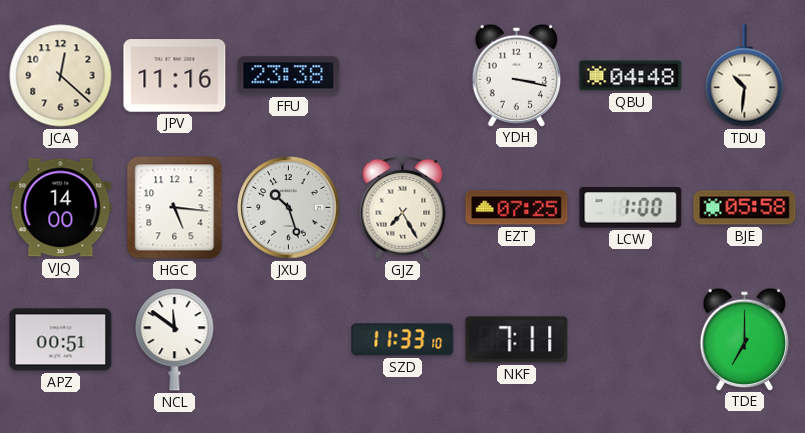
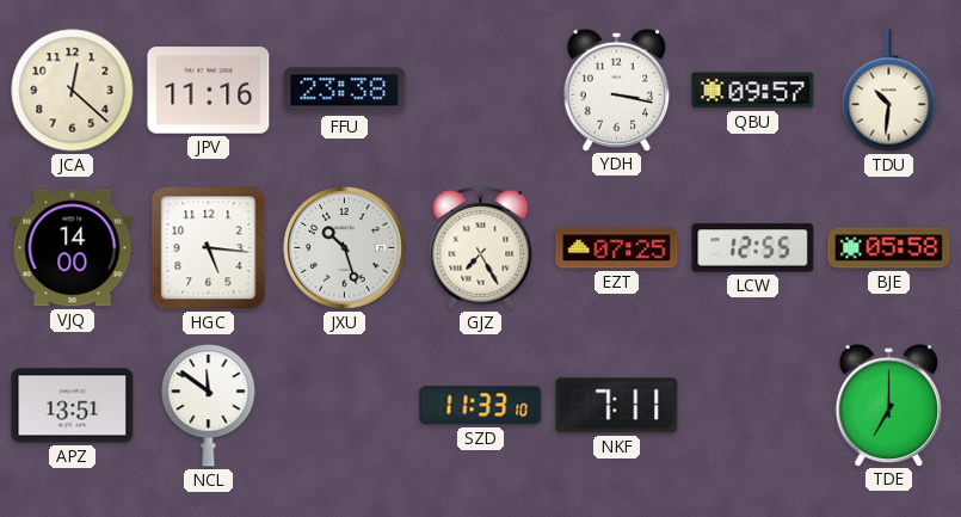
QBU: 04:48 -> 09:57
LCW: 1:00 -> 12:55
APZ: 00:51 -> 13:51
